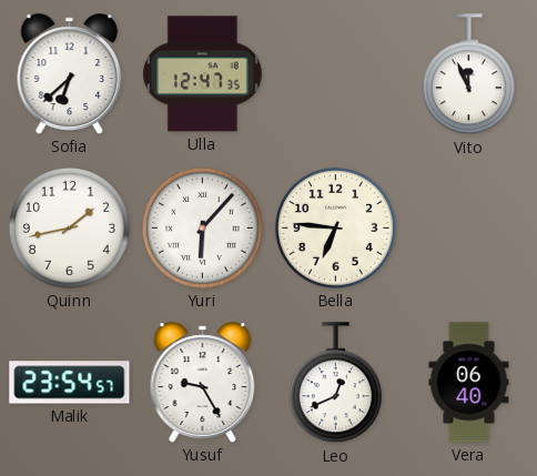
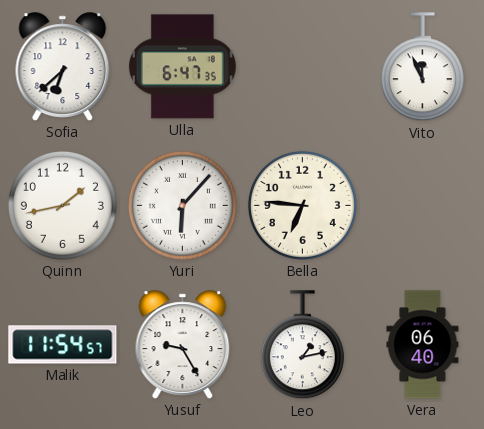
Ulla: 12:47 -> 6:47
Malik: 23:54 -> 11:54
Leo: 12:41 -> 1:13
